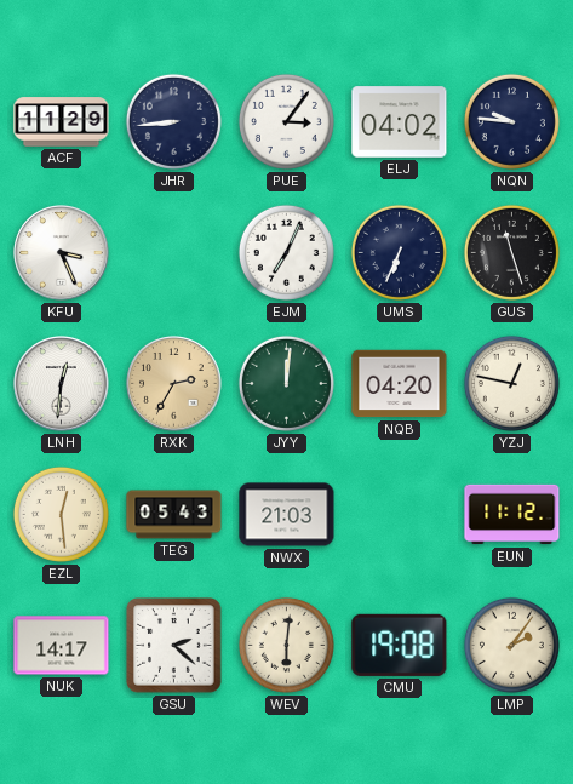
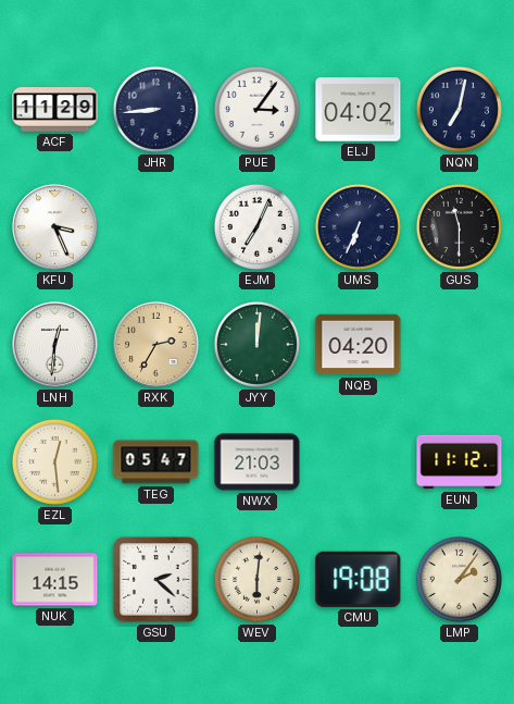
NQN: 9:46 -> 7:02
GUS: 11:27 -> 11:30
YZJ: 12:47 -> none
TEG: 05:43 -> 05:47
NUK: 14:17 -> 14:15
